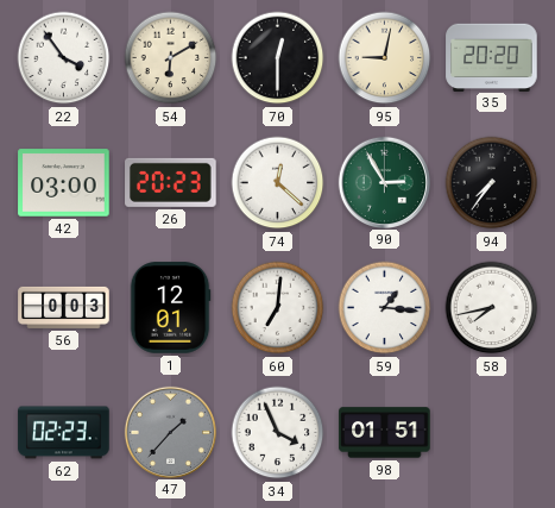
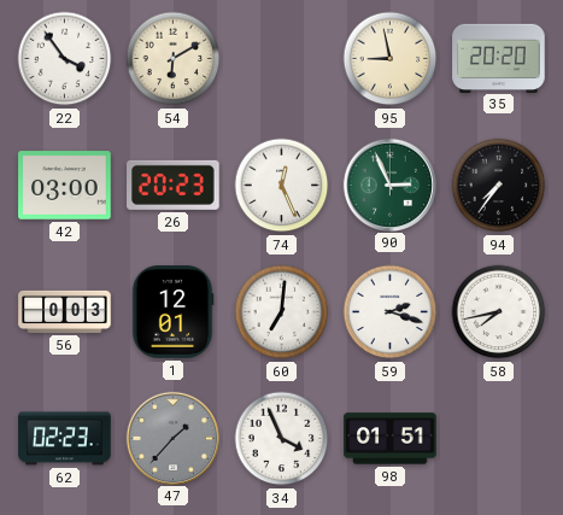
70: 12:30 -> none
95: 9:02 -> 8:58
74: 12:22 -> 12:26
90: 2:55 -> 2:56
59: 1:16 -> 2:18
